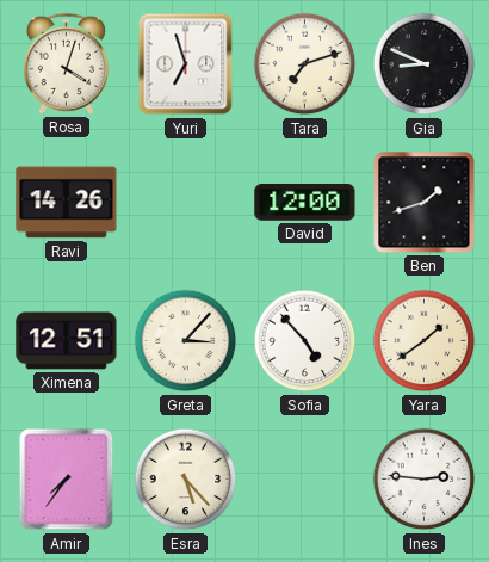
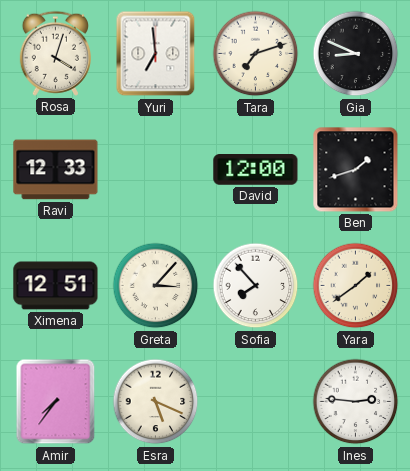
Yuri: 6:57 -> 6:59
Ravi: 14:26 -> 12:33
Sofia: 4:53 -> 7:53
Esra: 5:23 -> 5:19
